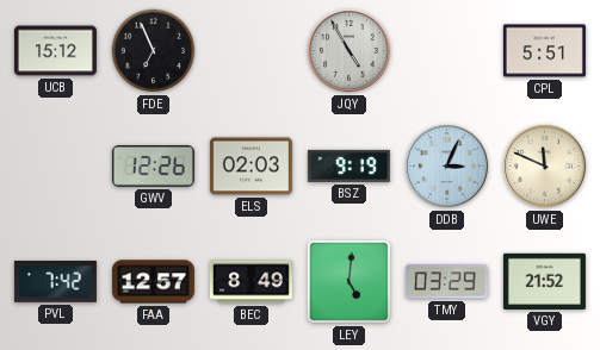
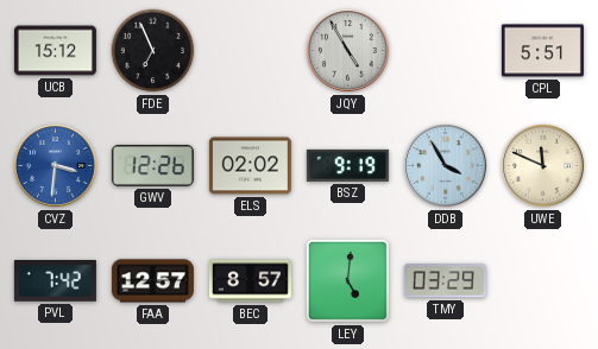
CVZ: none -> 3:31
ELS: 02:03 -> 02:02
DDB: 3:04 -> 3:55
BEC: 8:49 -> 8:57
VGY: 21:52 -> none
